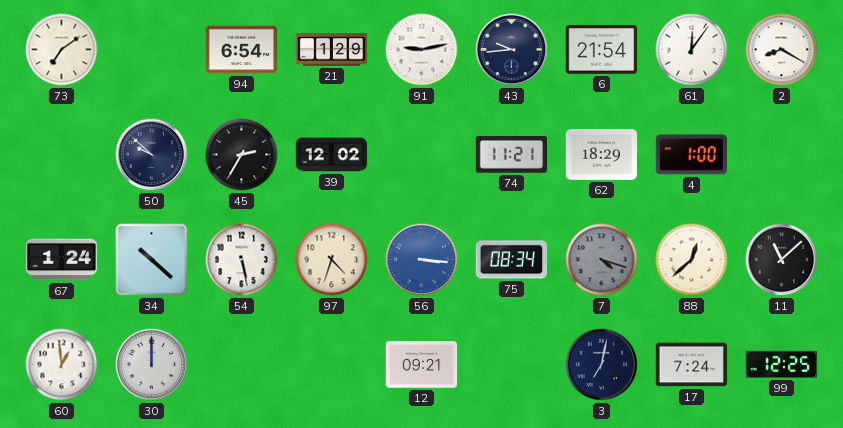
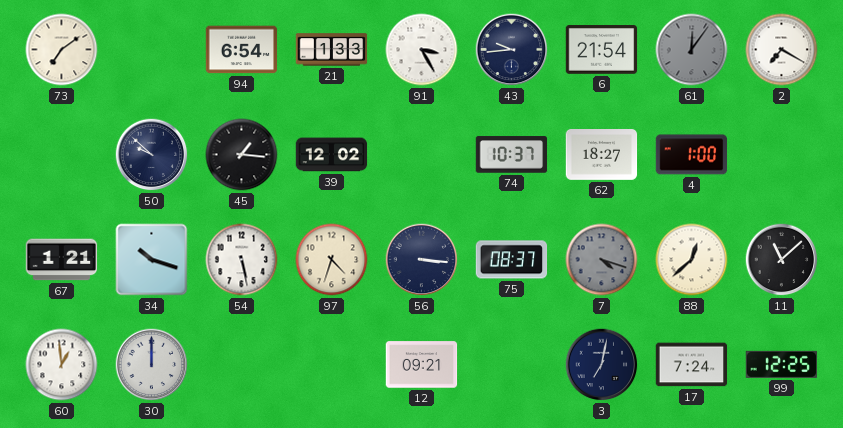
21: 1:29 -> 1:33
91: 9:13 -> 3:25
61 dial: white -> grey
2: 8:20 -> 7:20
45: 2:35 -> 1:16
74: 11:21 -> 10:37
62: 18:29 -> 18:27
67: 1:24 -> 1:21
34: 10:22 -> 10:18
56 dial: blue -> navy
75: 08:34 -> 08:37
